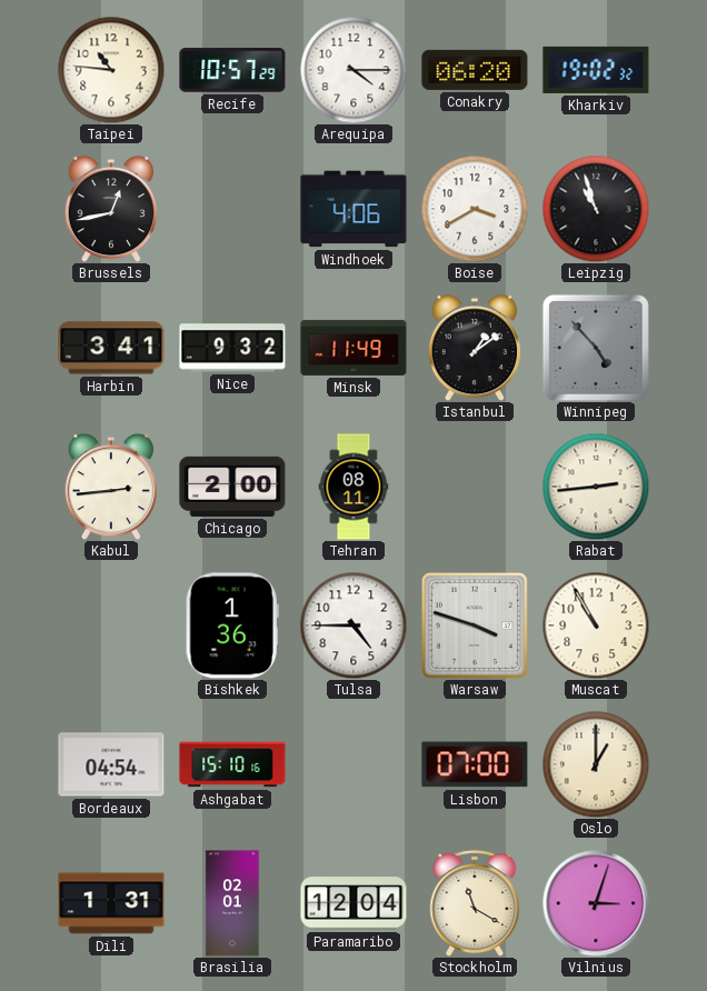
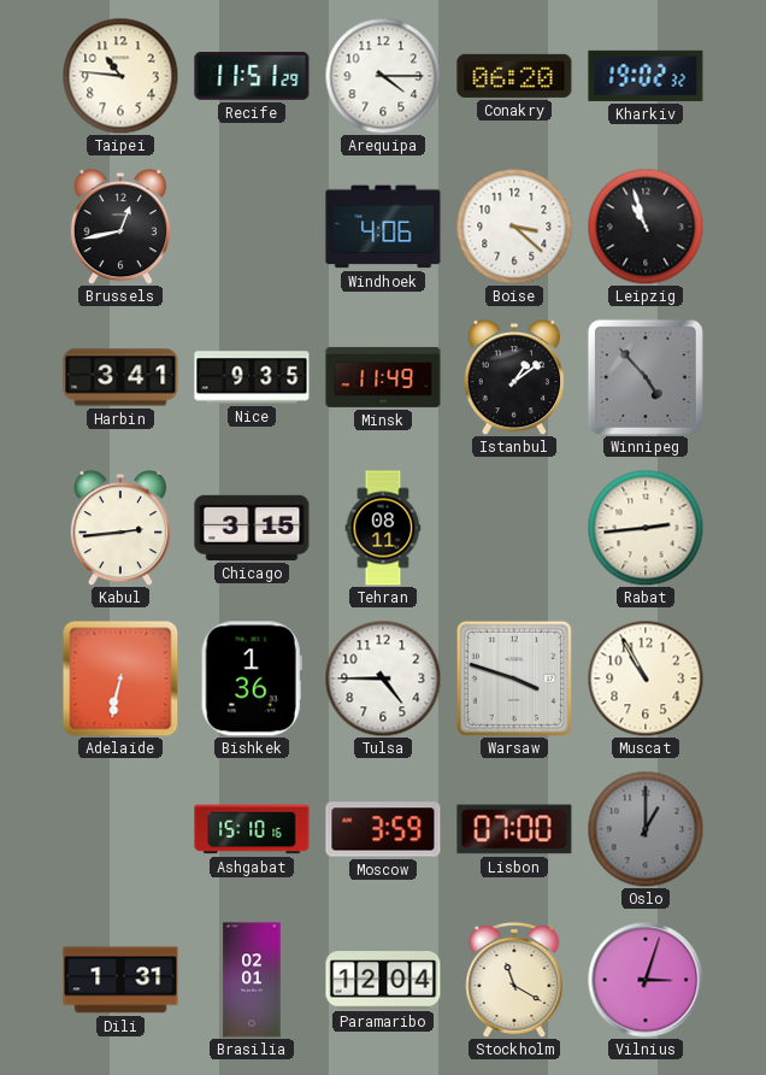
Recife: 10:57 -> 11:51
Boise: 3:40 -> 3:22
Nice: 9:32 -> 9:35
Chicago: 2:00 -> 3:15
Adelaide: none -> 6:32
Bordeaux: 04:54 -> none
Moscow: none -> 3:59
Oslo dial: cream -> grey
